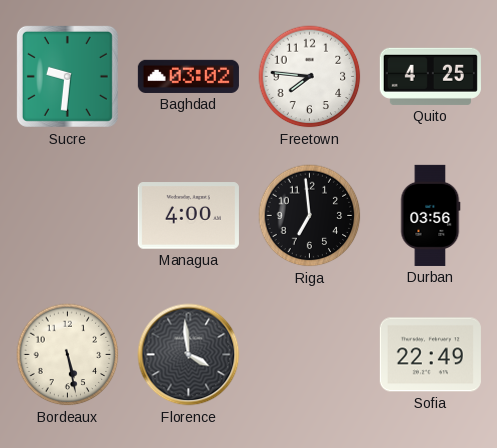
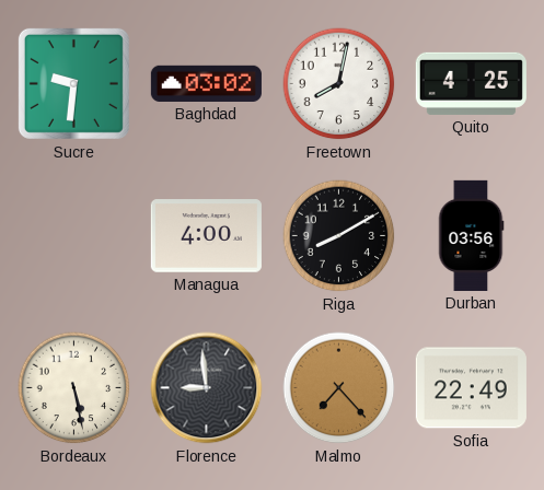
Freetown: 7:46 -> 8:02
Riga: 6:59 -> 8:10
Florence: 3:59 -> 8:59
Malmo: none -> 7:23
